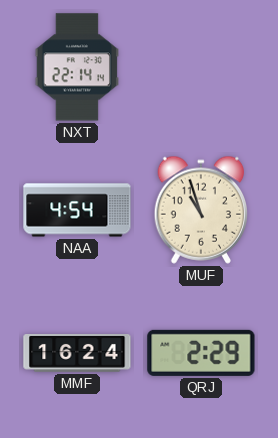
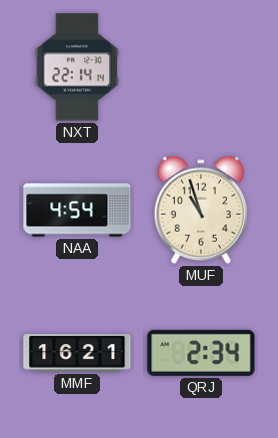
MMF: 16:24 -> 16:21
QRJ: 2:29 -> 2:34
